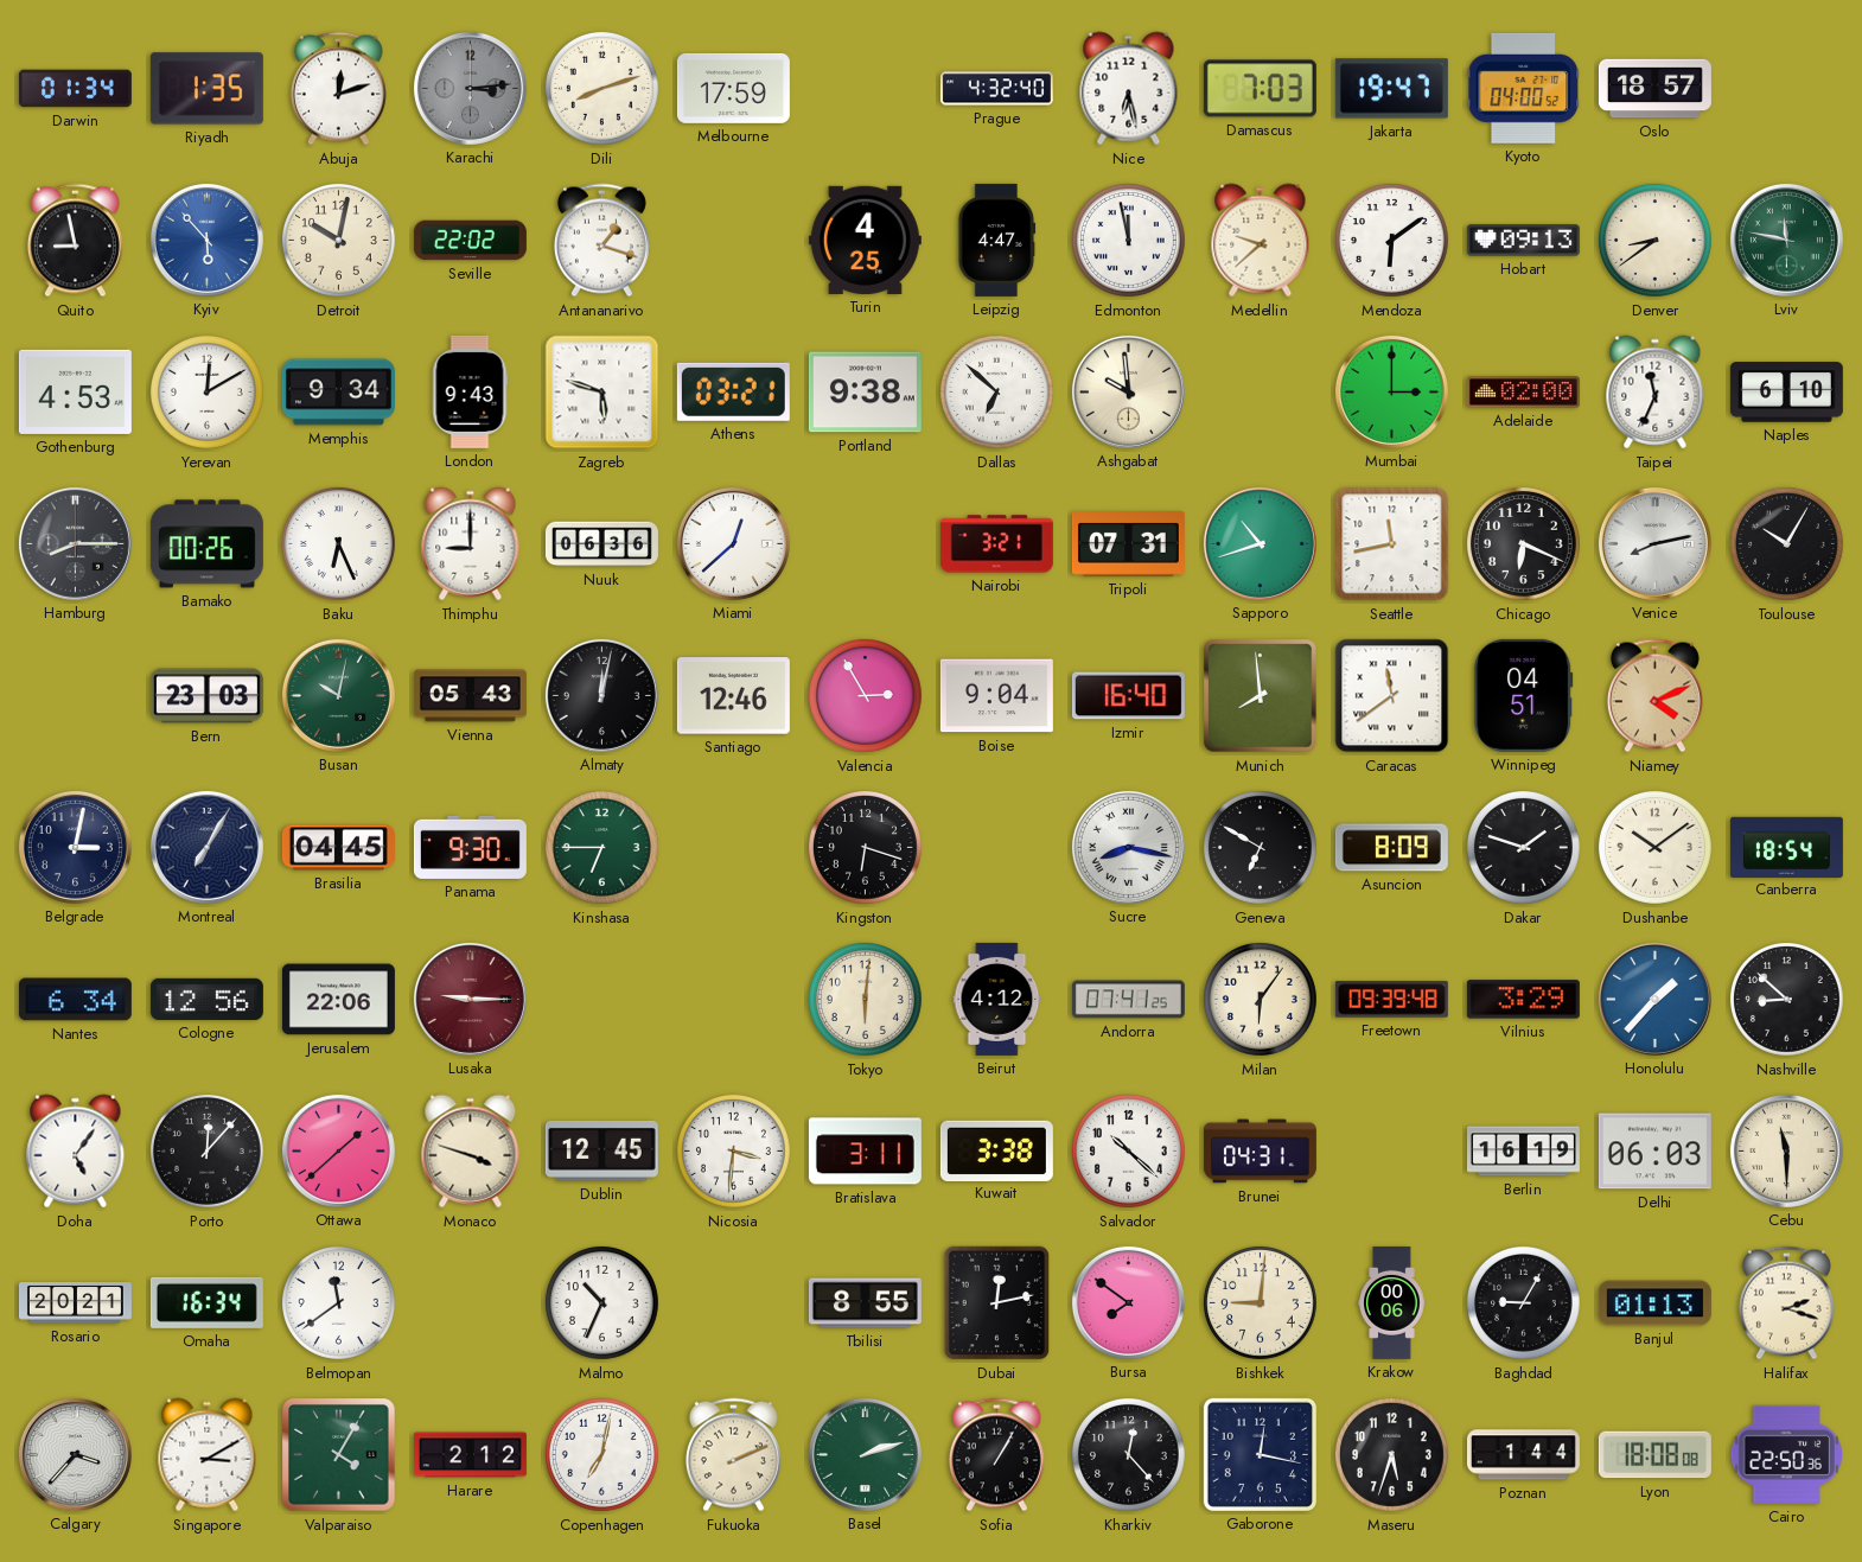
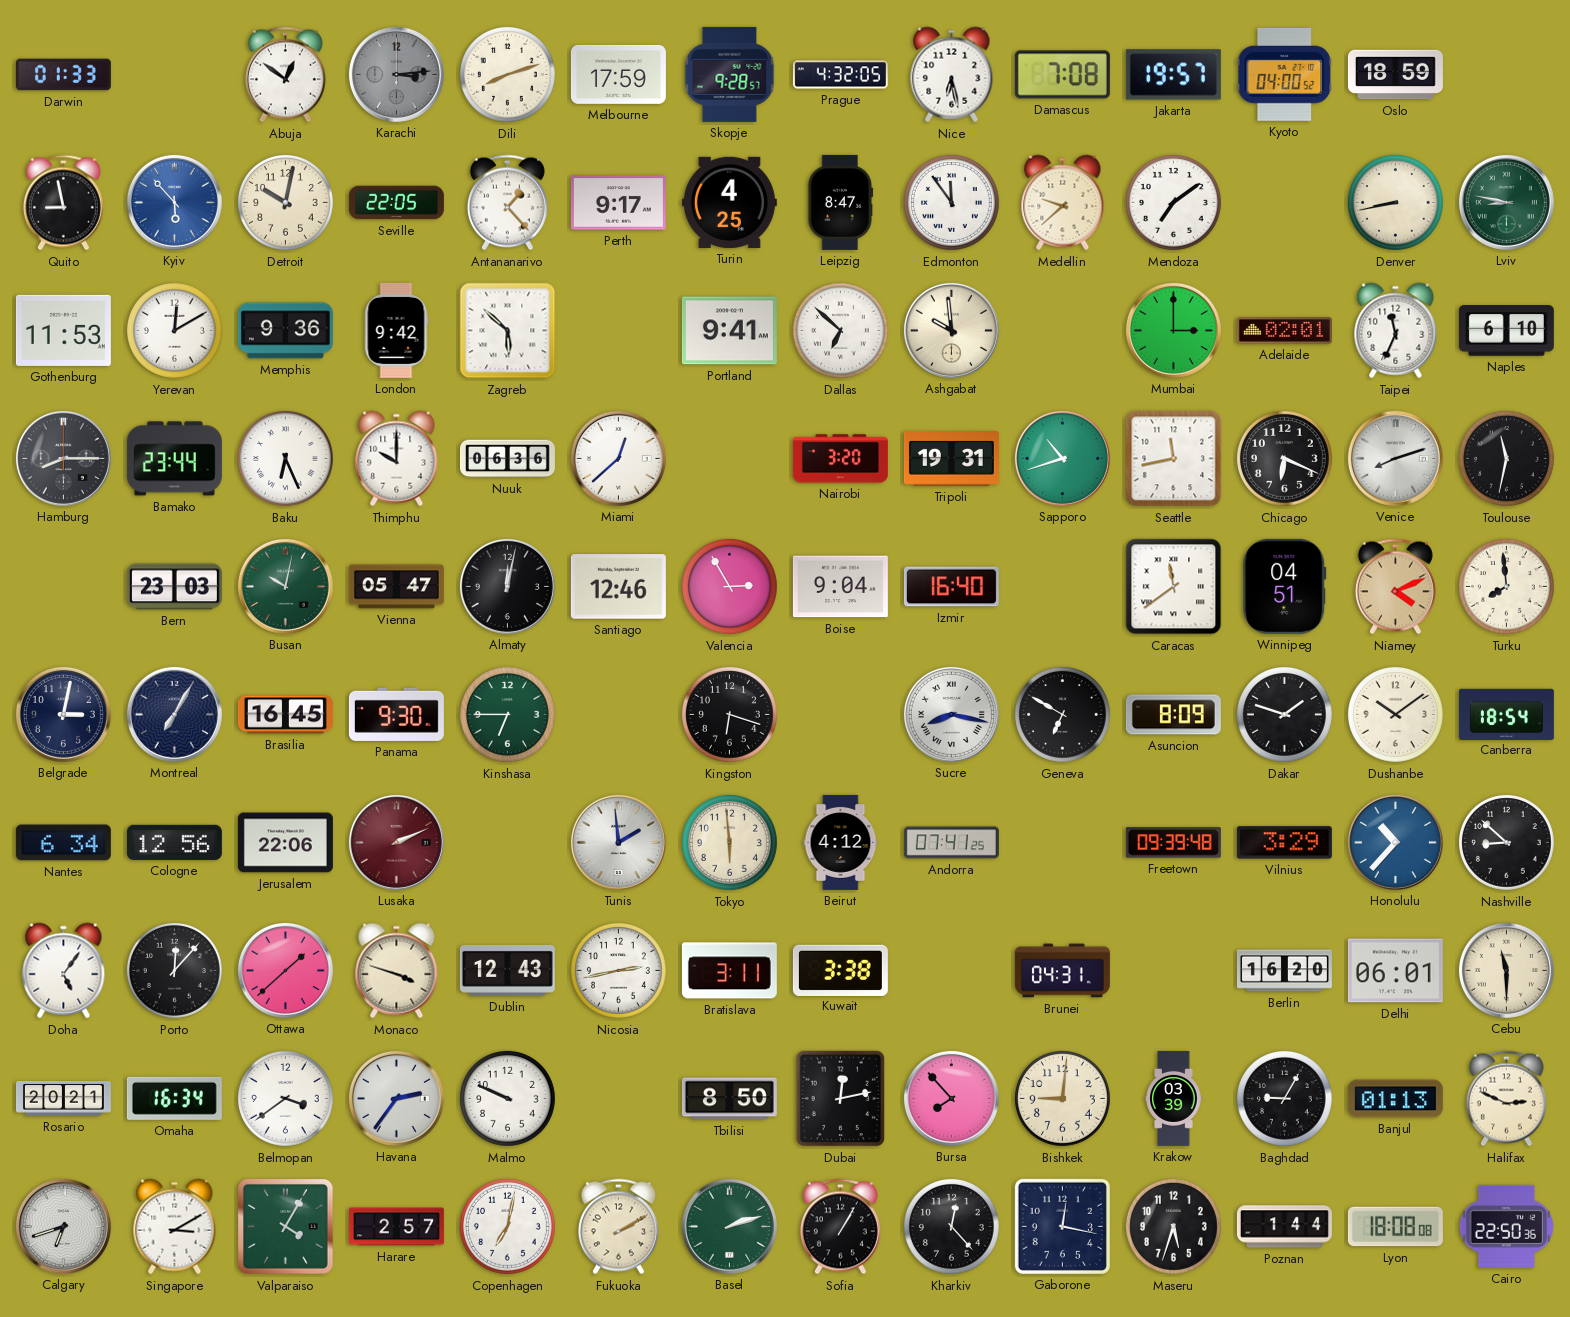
Darwin: 01:34 -> 01:33
Riyadh: 1:35 -> none
Abuja: 12:12 -> 12:51
Skopje: none -> 9:28
Prague: 4:32:40 -> 4:32:05
Damascus: 7:03 -> 7:08
Jakarta: 19:47 -> 19:57
Oslo: 18:57 -> 18:59
Seville: 22:02 -> 22:05
Antananarivo: 1:18 -> 1:23
Perth: none -> 9:17
Leipzig: 4:47 -> 8:47
Edmonton: 11:58 -> 11:54
Mendoza: 6:09 -> 7:09
Hobart: 09:13 -> none
Denver: 8:39 -> 8:43
Lviv: 11:47 -> 8:47
Gothenburg: 4:53 -> 11:53
Memphis: 9:34 -> 9:36
London: 9:43 -> 9:42
Zagreb: 5:48 -> 5:52
Athens: 03:21 -> none
Portland: 9:38 -> 9:41
Adelaide: 02:00 -> 02:01
Bamako: 00:26 -> 23:44
Thimphu: 9:00 -> 10:00
Nairobi: 3:21 -> 3:20
Tripoli: 07:31 -> 19:31
Venice: 8:13 -> 8:12
Toulouse: 10:05 -> 11:32
Vienna: 05:43 -> 05:47
Munich: 7:59 -> none
Turku: none -> 7:59
Brasilia: 04:45 -> 16:45
Lusaka: 9:15 -> 2:11
Tunis: none -> 1:59
Tokyo: 6:01 -> 5:59
Milan: 6:06 -> none
Honolulu: 1:37 -> 10:37
Dublin: 12:45 -> 12:43
Nicosia: 3:31 -> 2:43
Salvador: 10:22 -> none
Berlin: 16:19 -> 16:20
Delhi: 06:03 -> 06:01
Belmopan: 11:39 -> 3:39
Havana: none -> 2:36
Malmo: 10:34 -> 9:49
Tbilisi: 8:55 -> 8:50
Bursa: 7:51 -> 7:53
Krakow: 00:06 -> 03:39
Halifax: 2:18 -> 2:49
Calgary: 3:37 -> 6:42
Harare: 2:12 -> 2:57
Fukuoka: 2:11 -> 2:10
